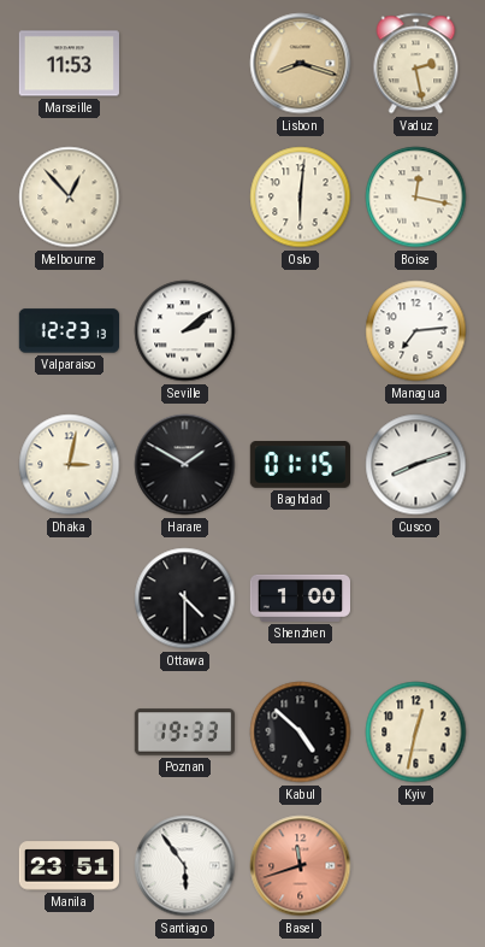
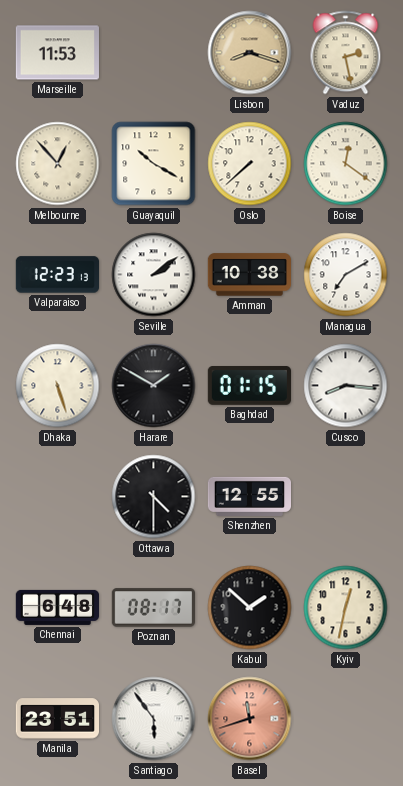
Guayaquil: none -> 10:20
Oslo: 6:01 -> 7:38
Boise: 12:17 -> 12:21
Amman: none -> 10:38
Managua: 7:14 -> 7:10
Dhaka: 3:02 -> 5:27
Cusco: 8:12 -> 8:16
Shenzhen: 1:00 -> 12:55
Chennai: none -> 6:48
Poznan: 19:33 -> 08:17
Kabul: 4:52 -> 1:52
